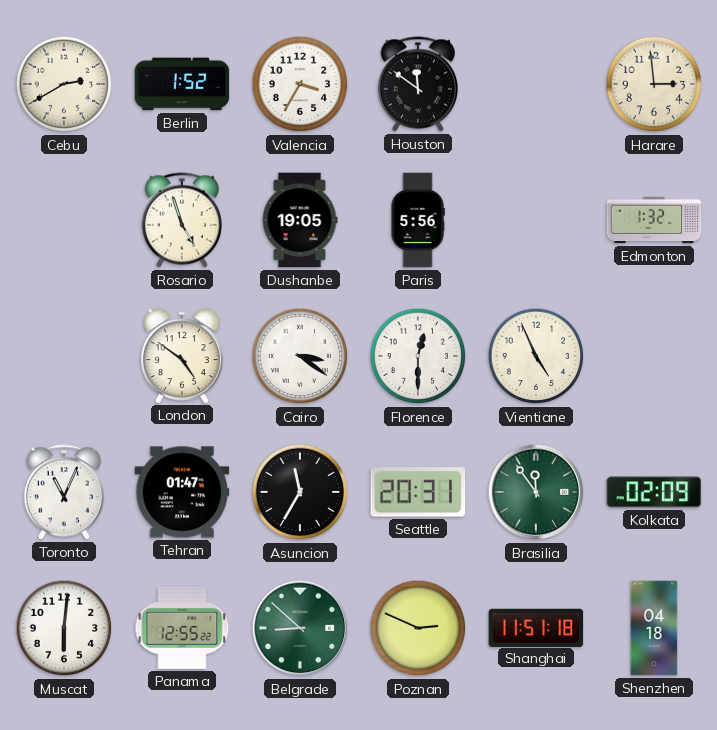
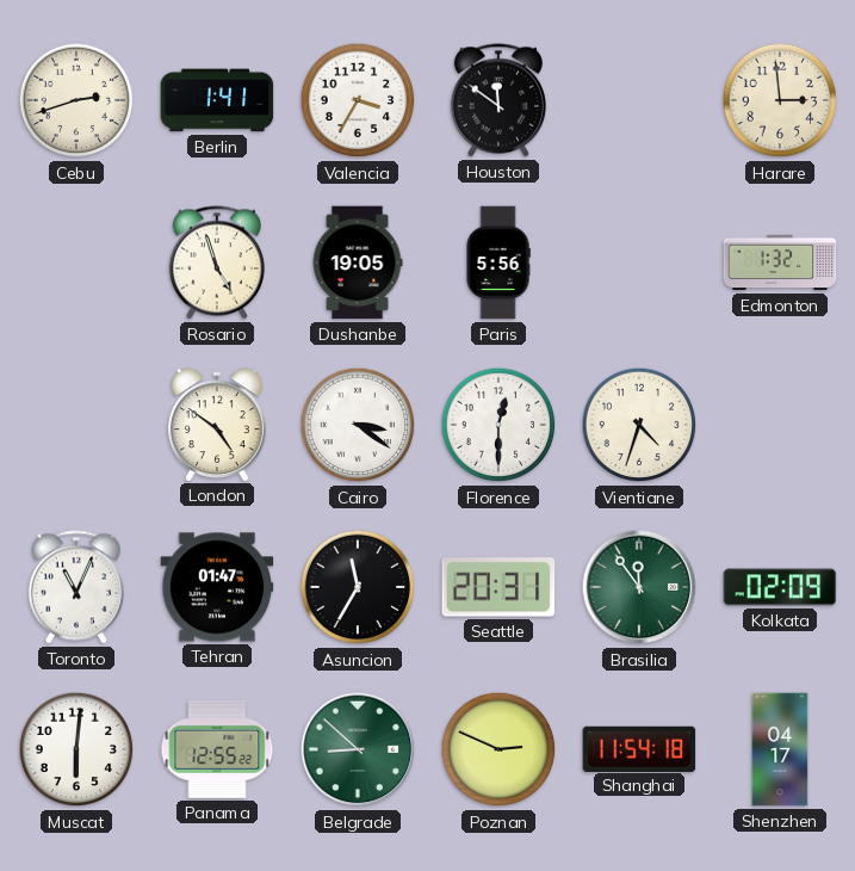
Cebu: 2:40 -> 2:42
Berlin: 1:52 -> 1:41
Vientiane: 4:56 -> 4:33
Shanghai: 11:51 -> 11:54
Shenzhen: 04:18 -> 04:17
